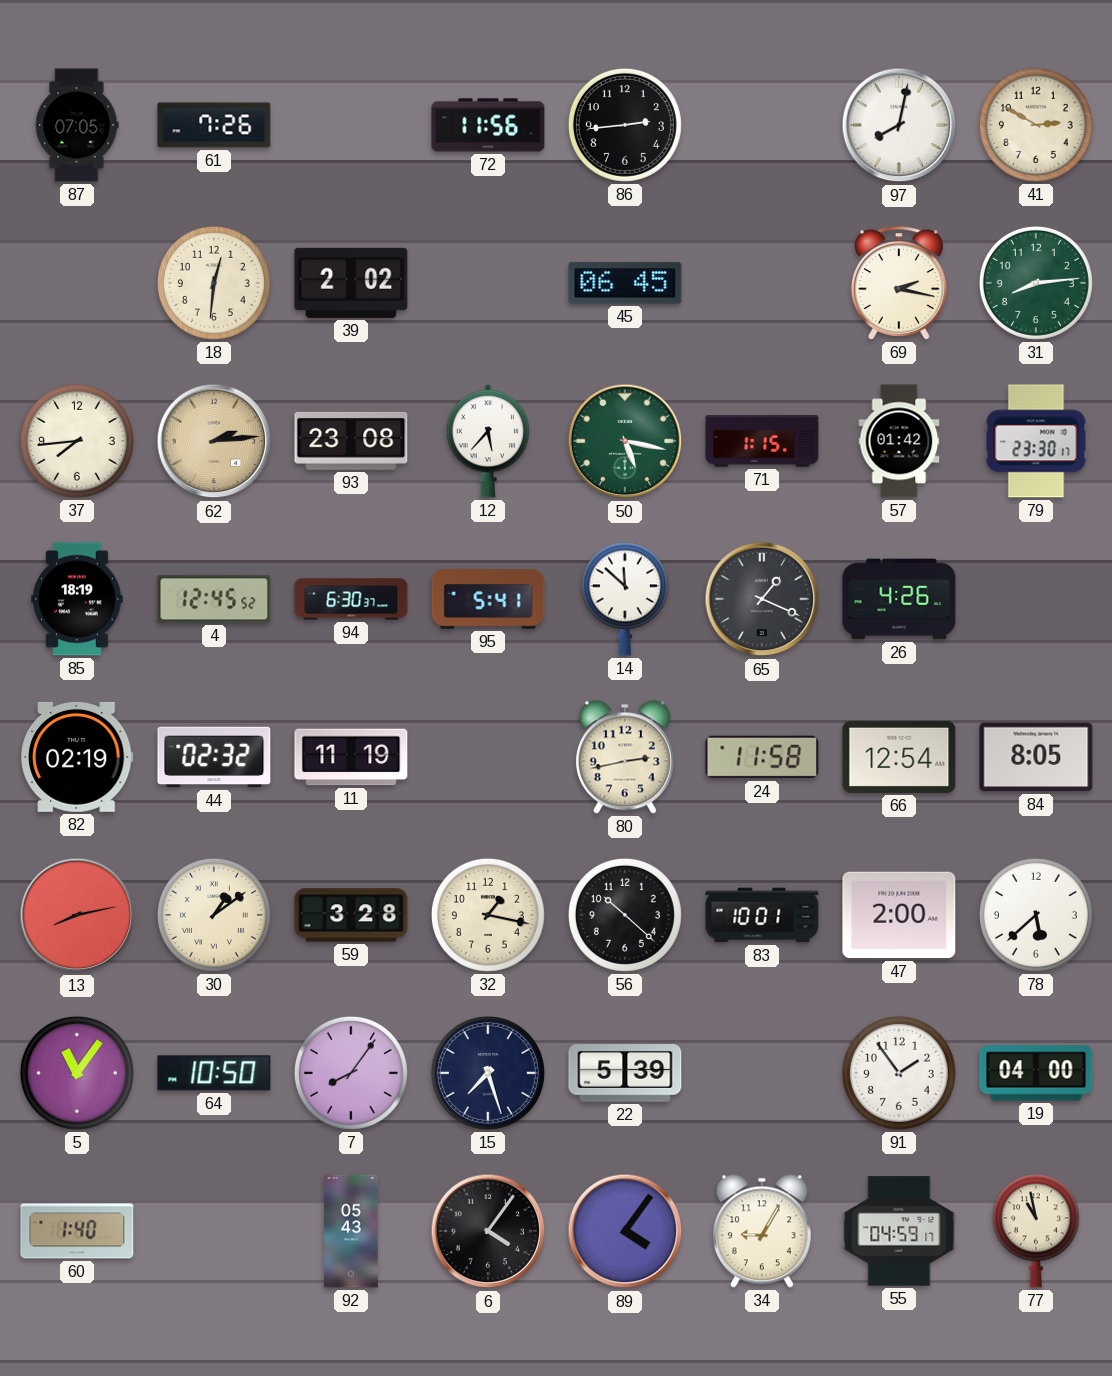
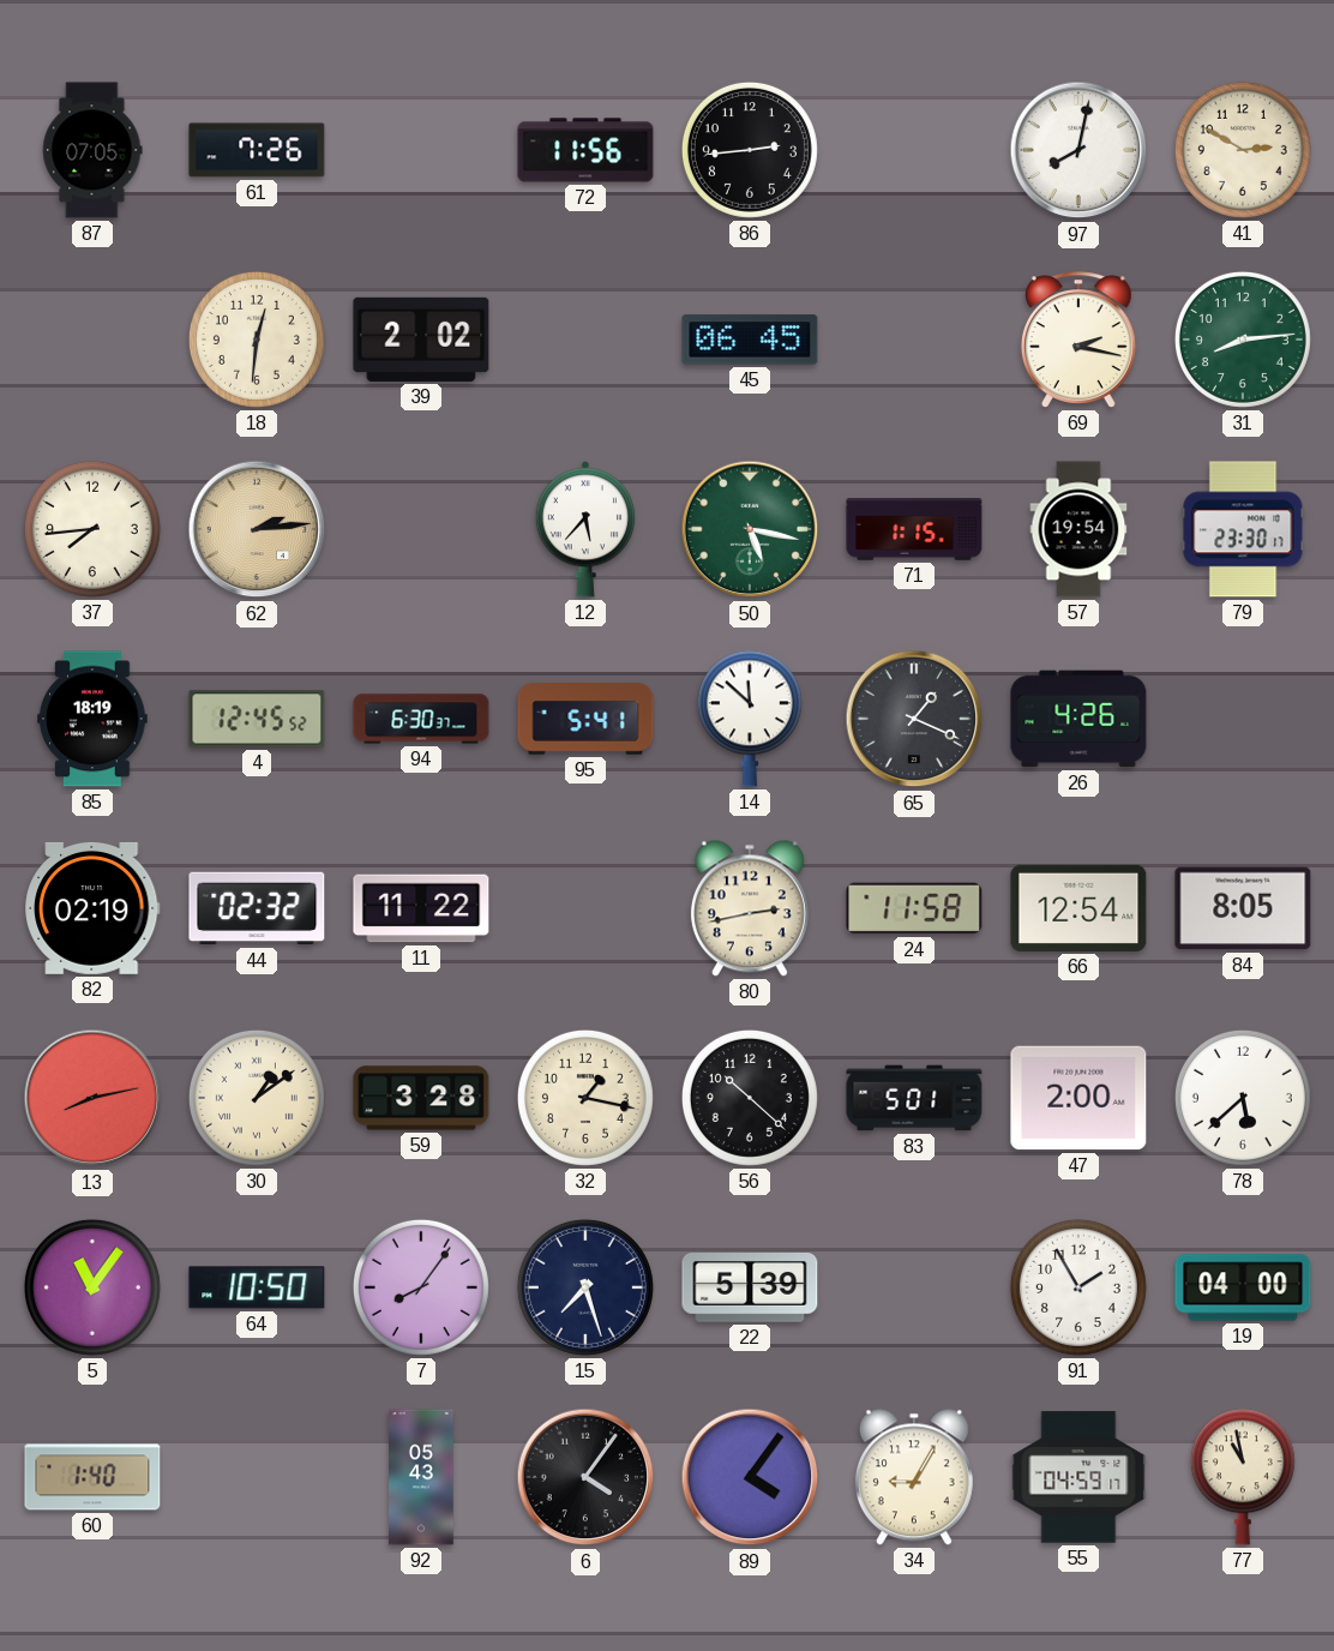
93: 23:08 -> none
57: 01:42 -> 19:54
11: 11:19 -> 11:22
83: 10:01 -> 5:01
91: 1:54 -> 1:55
